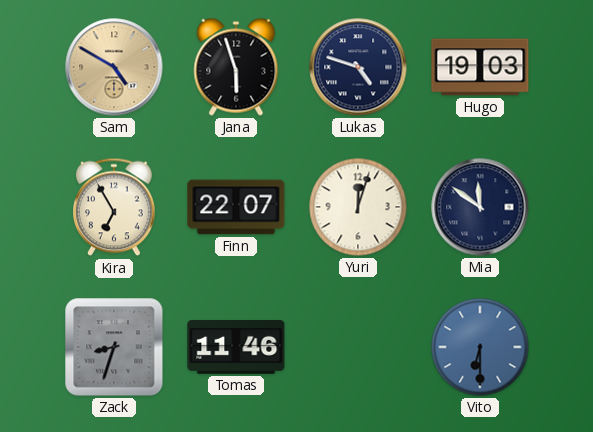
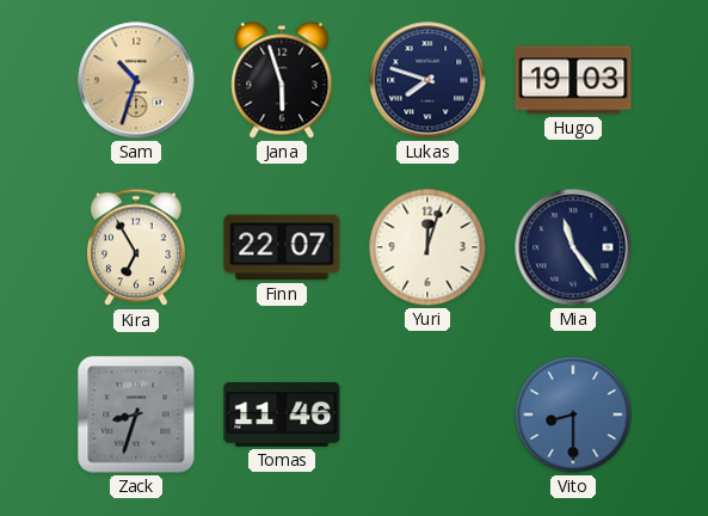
Sam: 4:50 -> 10:33
Lukas: 4:48 -> 7:48
Mia: 11:51 -> 11:24
Vito: 6:30 -> 8:30
